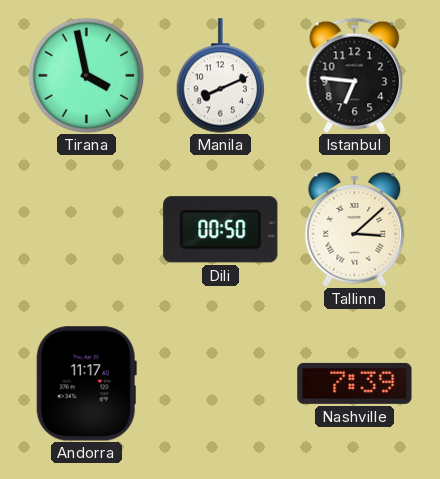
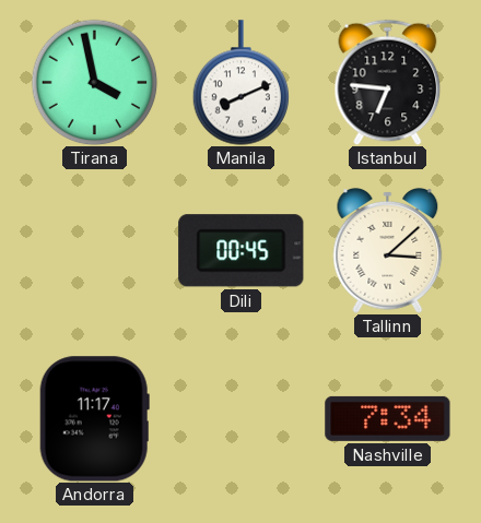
Dili: 00:50 -> 00:45
Nashville: 7:39 -> 7:34
